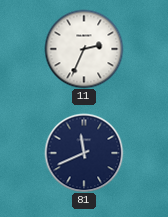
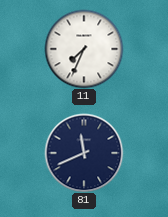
11: 2:34 -> 7:34
